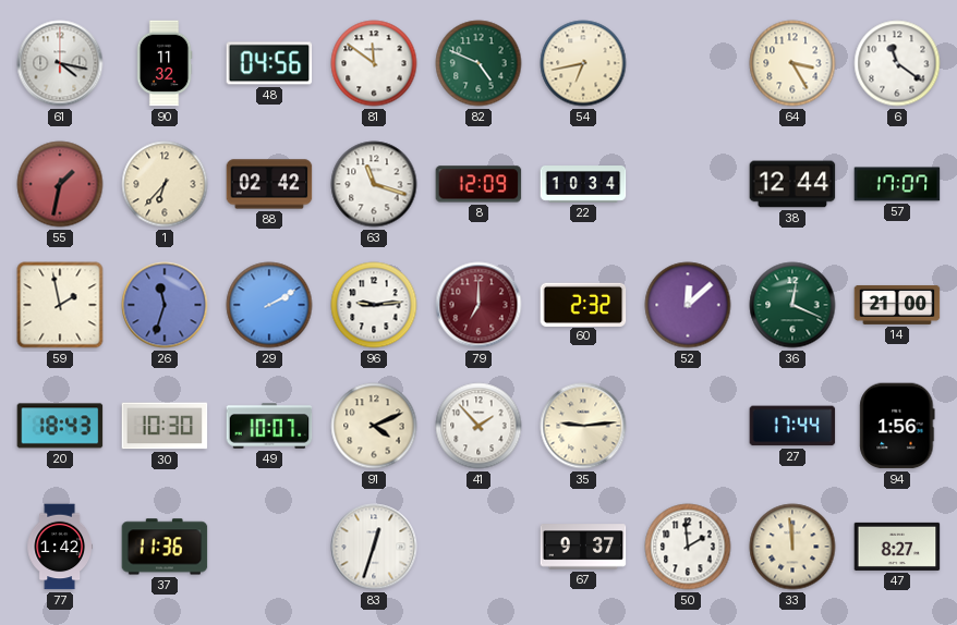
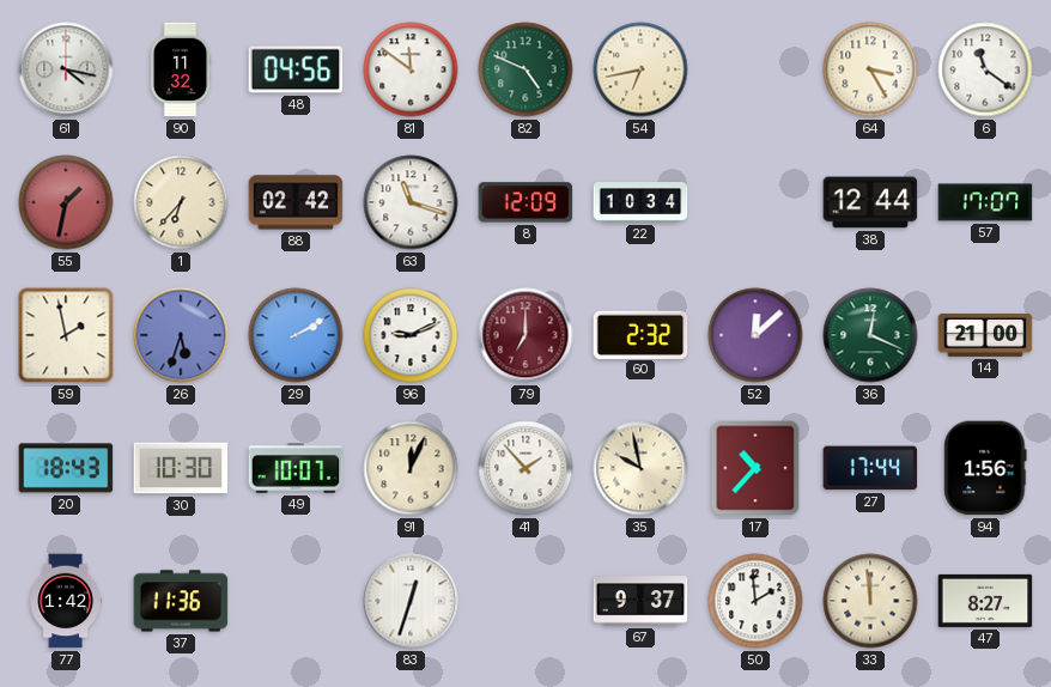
26: 11:33 -> 5:33
96: 9:14 -> 9:11
91: 4:11 -> 12:04
35: 9:14 -> 9:58
17: none -> 10:37
